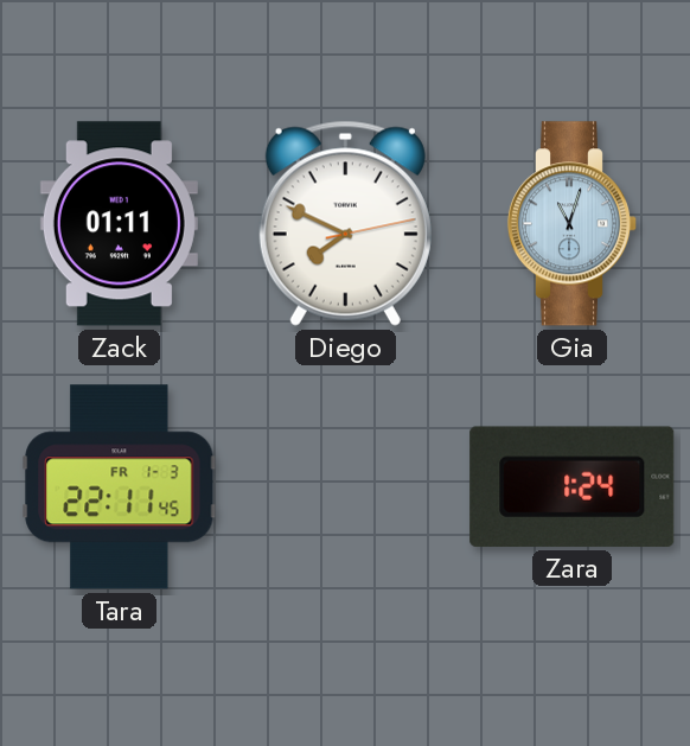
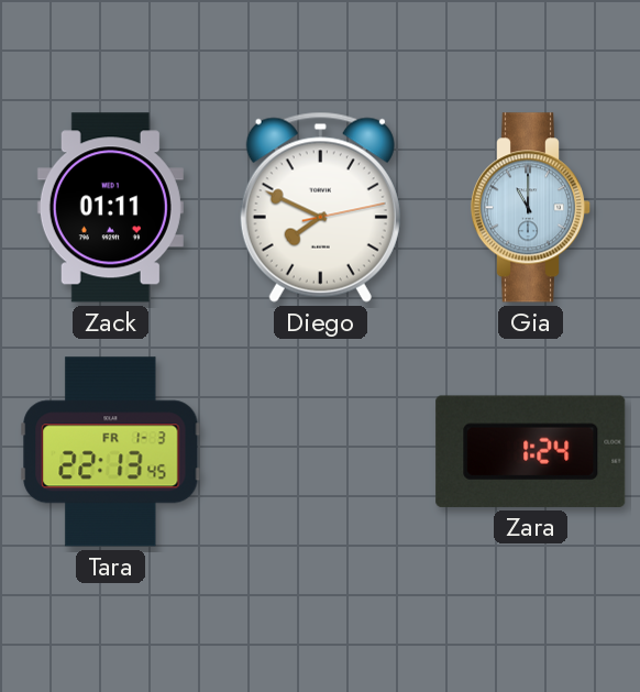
Gia: 11:03 -> 11:00
Tara: 22:11 -> 22:13
